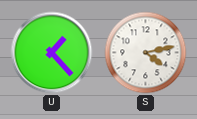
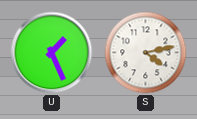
U: 1:23 -> 1:26
